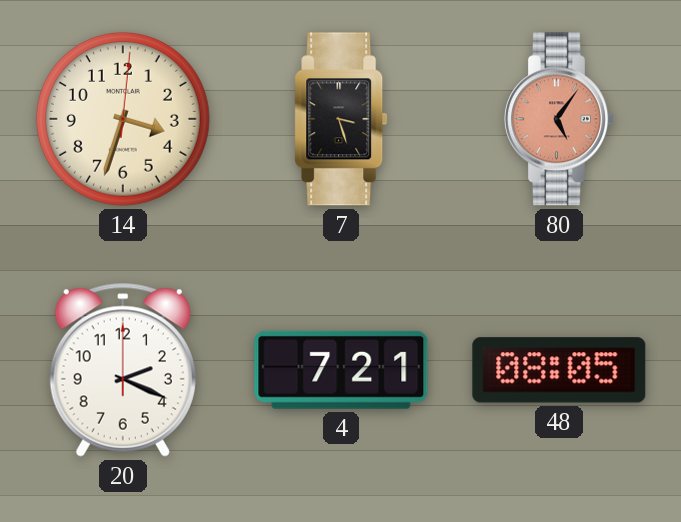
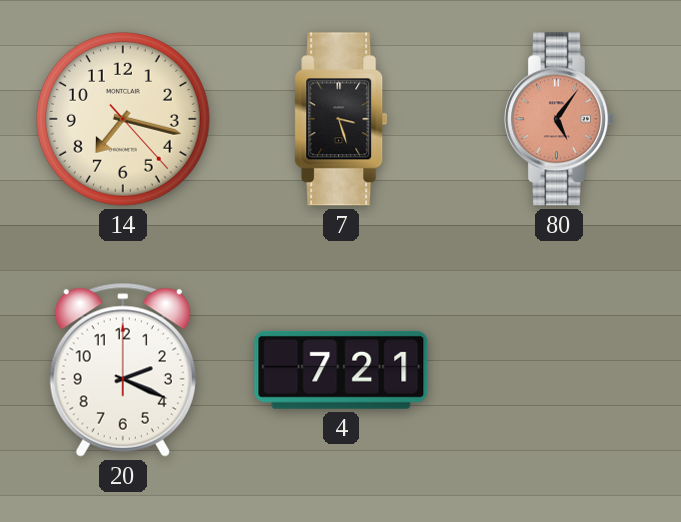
14: 3:33 -> 7:17
48: 08:05 -> none
